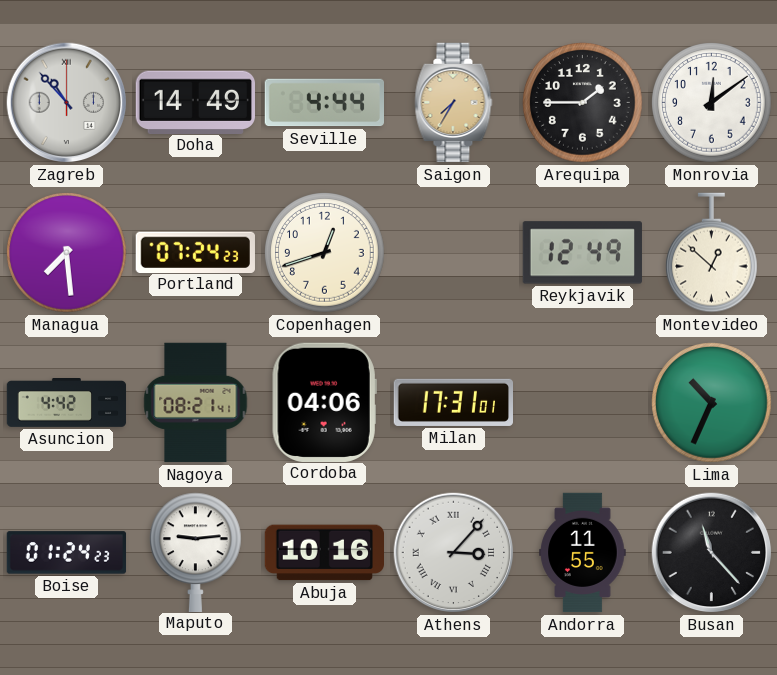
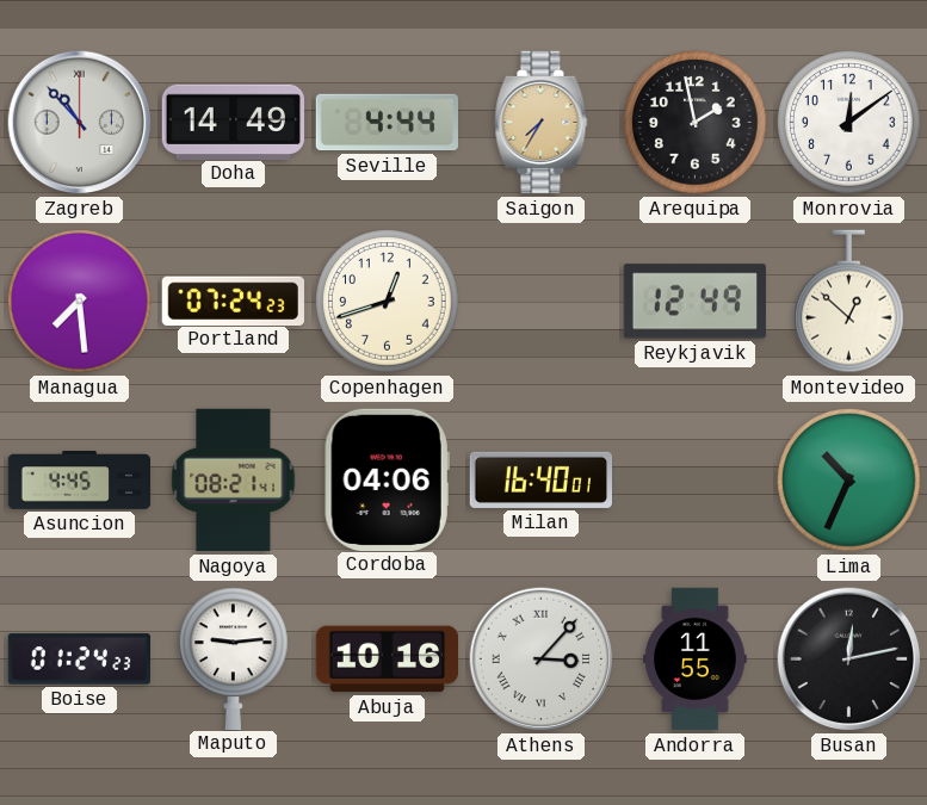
Arequipa: 1:45 -> 1:58
Asuncion: 4:42 -> 4:45
Milan: 17:31 -> 16:40
Busan: 11:23 -> 12:13
